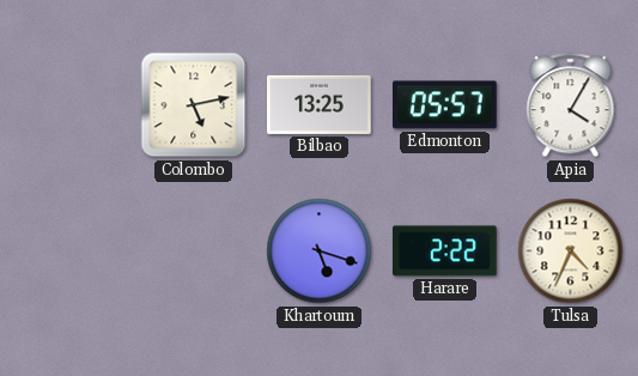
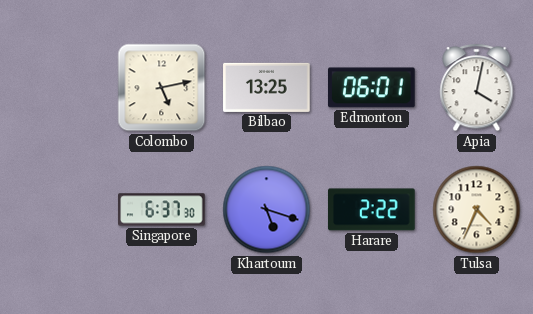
Edmonton: 05:57 -> 06:01
Apia: 4:05 -> 4:02
Singapore: none -> 6:37
